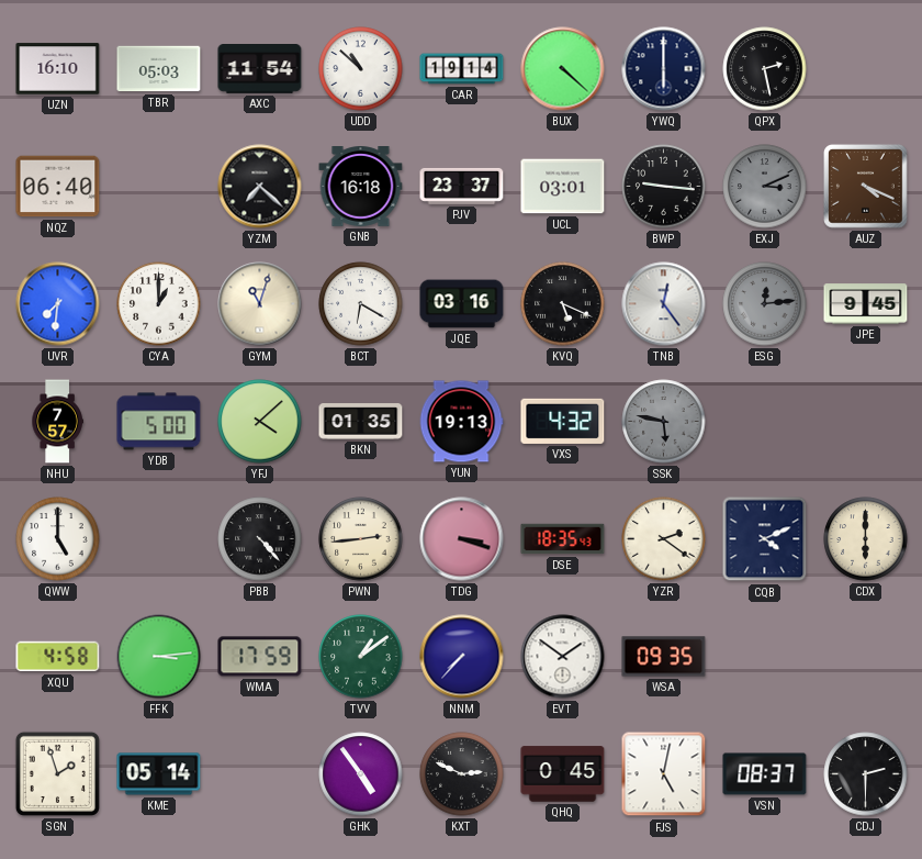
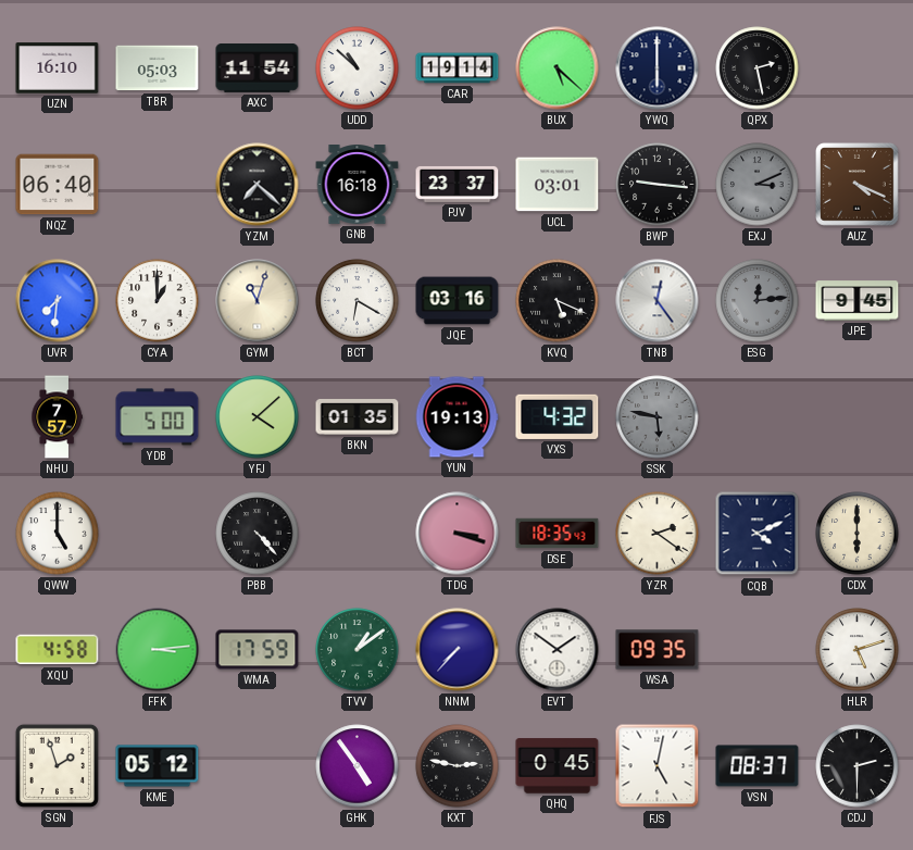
BUX: 4:22 -> 5:22
PWN: 2:44 -> none
HLR: none -> 5:12
KME: 05:14 -> 05:12
KXT: 2:49 -> 2:47
